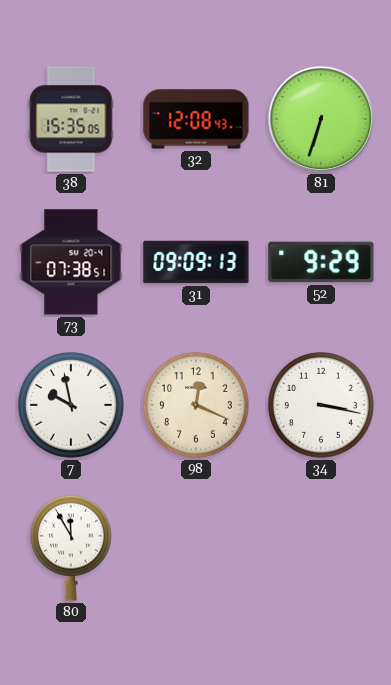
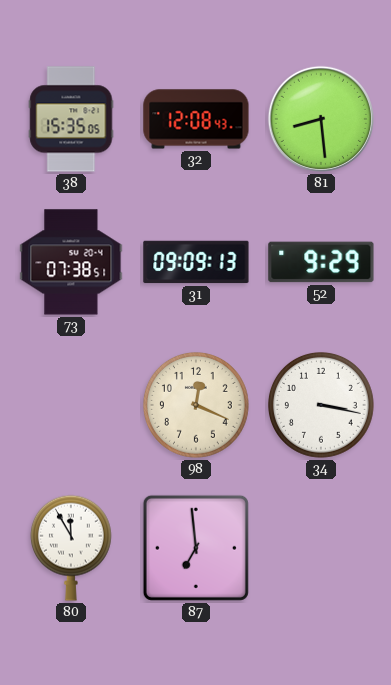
81: 6:33 -> 8:29
7: 9:58 -> none
87: none -> 6:59
